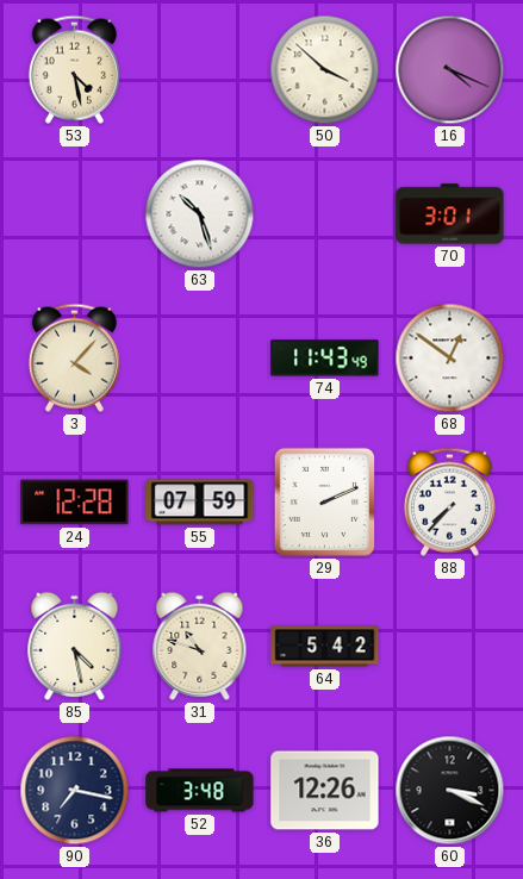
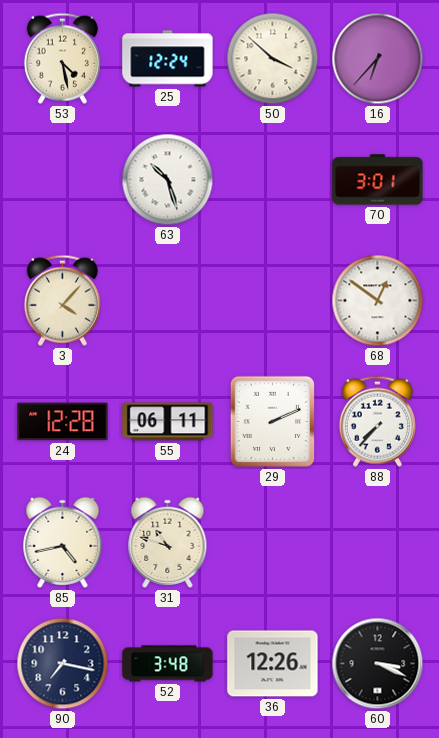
25: none -> 12:24
16: 4:19 -> 6:37
74: 11:43 -> none
55: 07:59 -> 06:11
85: 4:28 -> 4:43
64: 5:42 -> none
